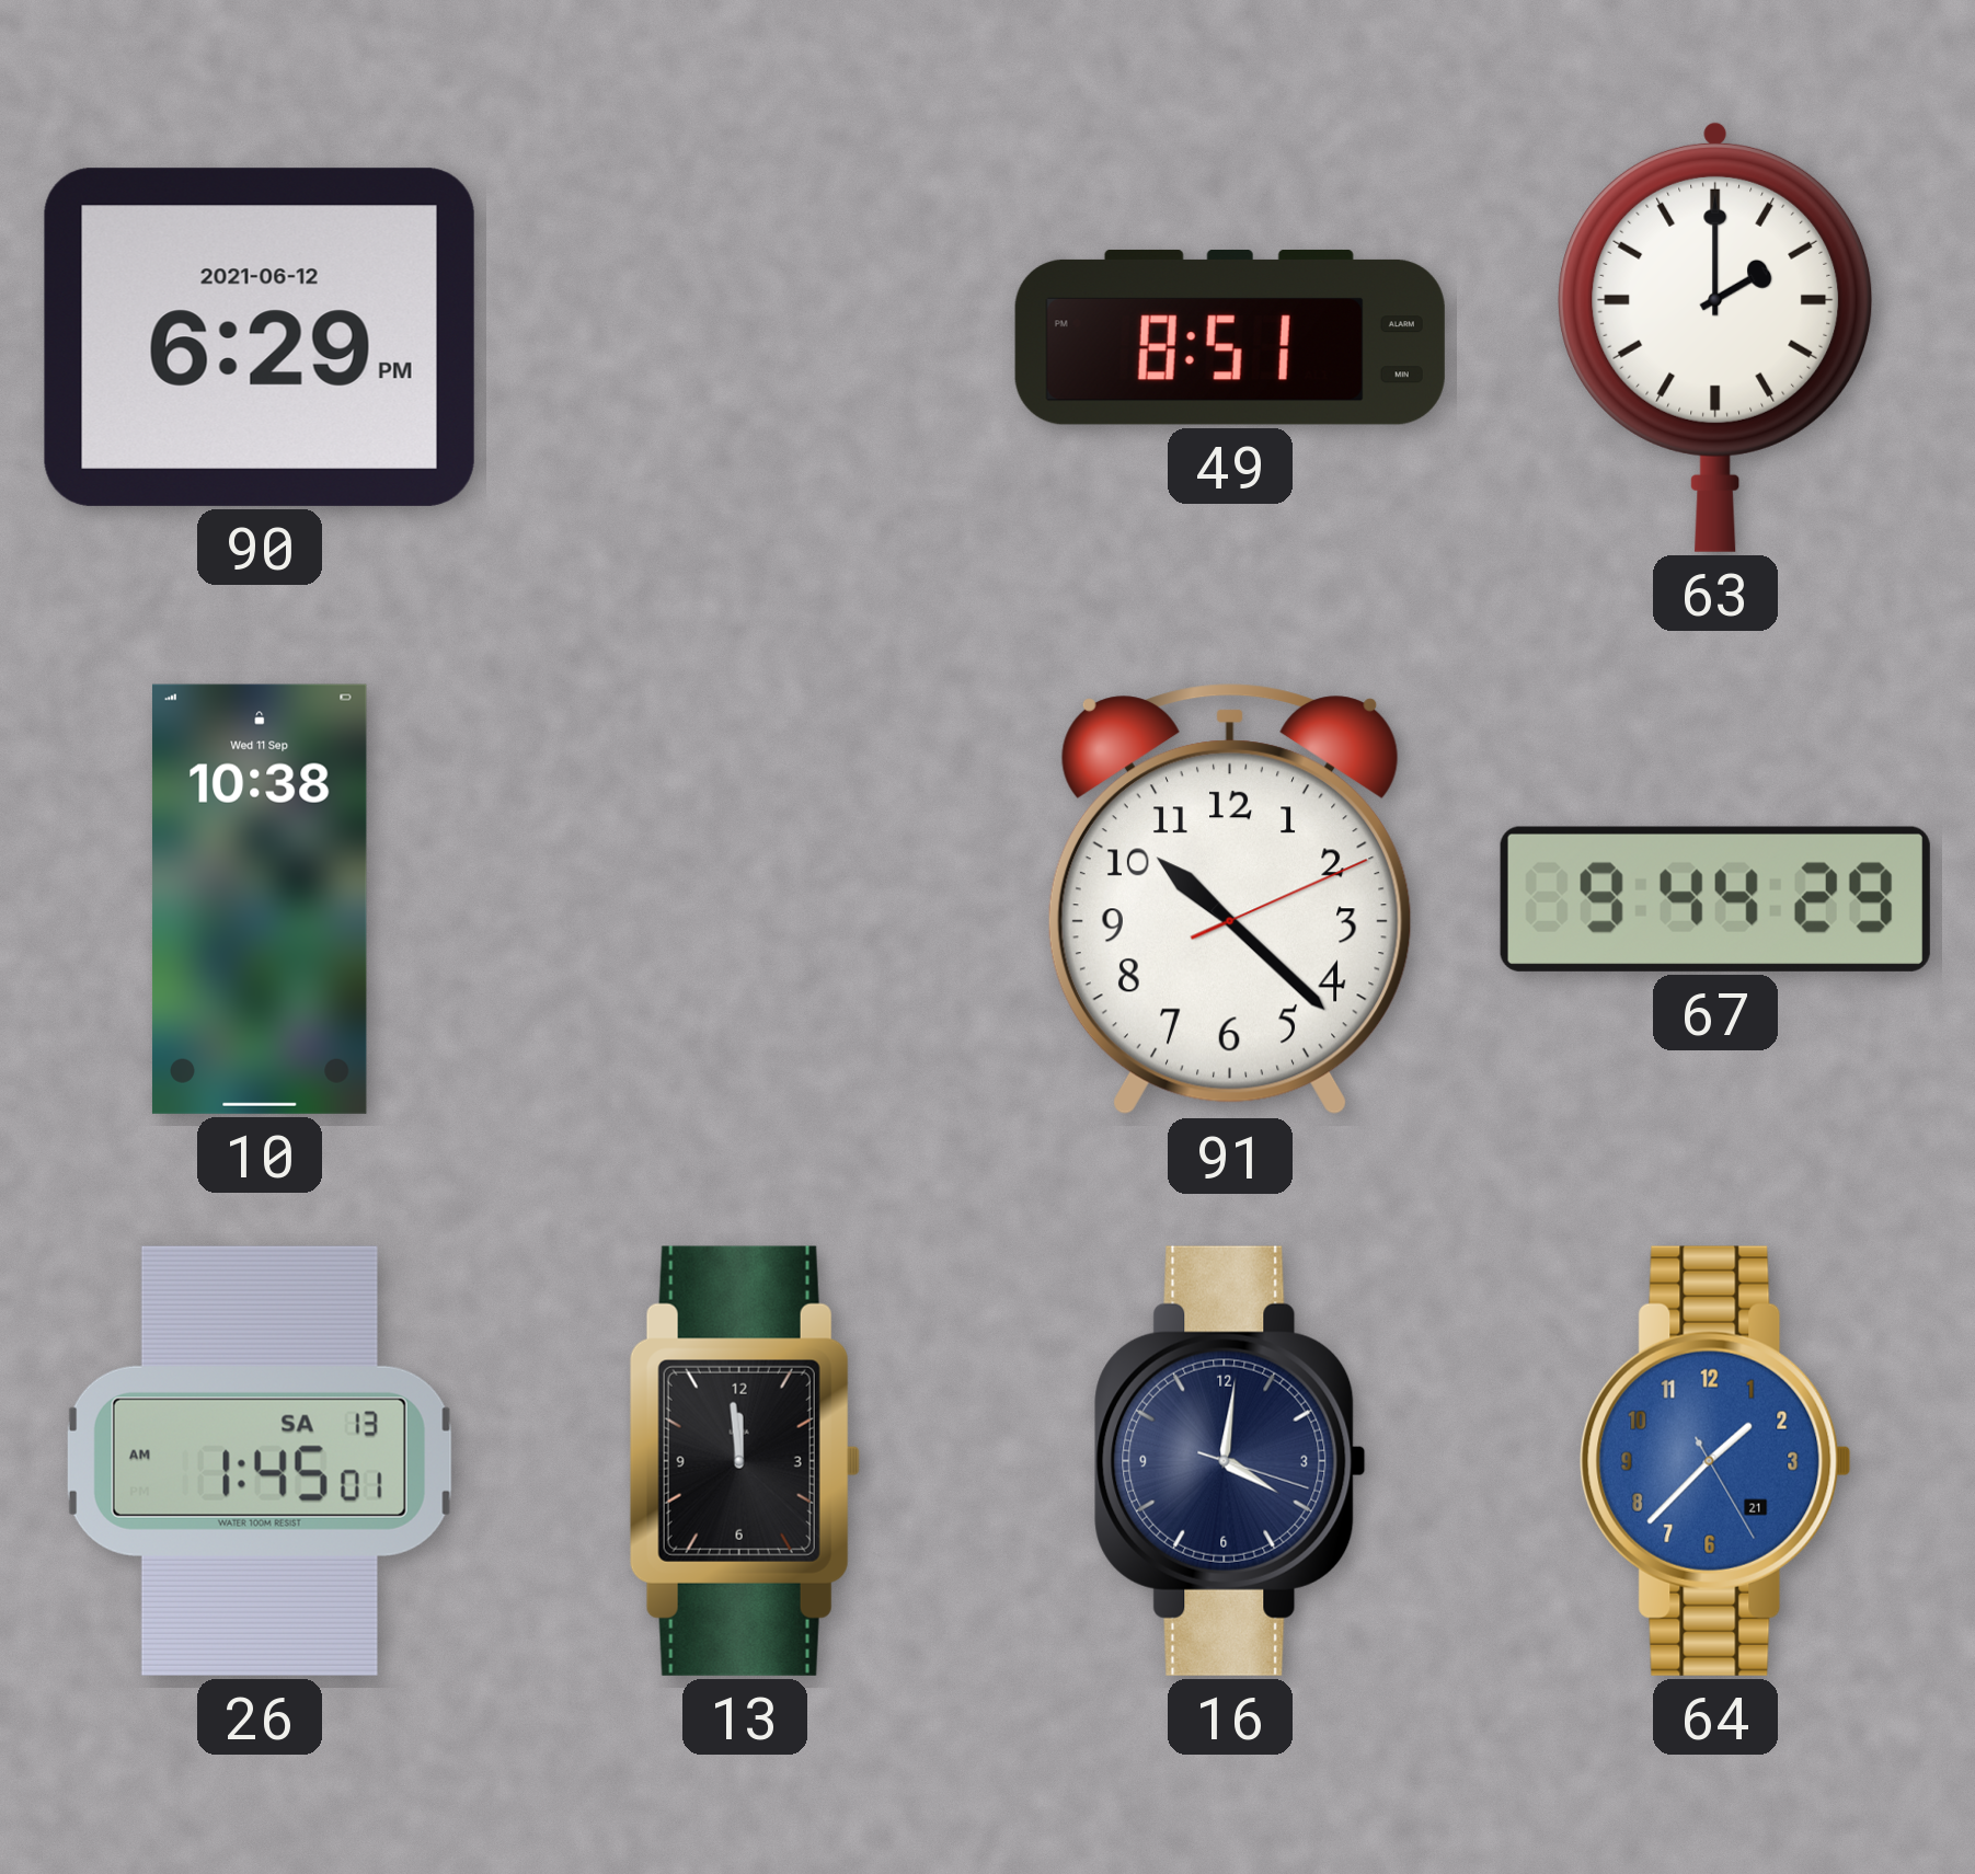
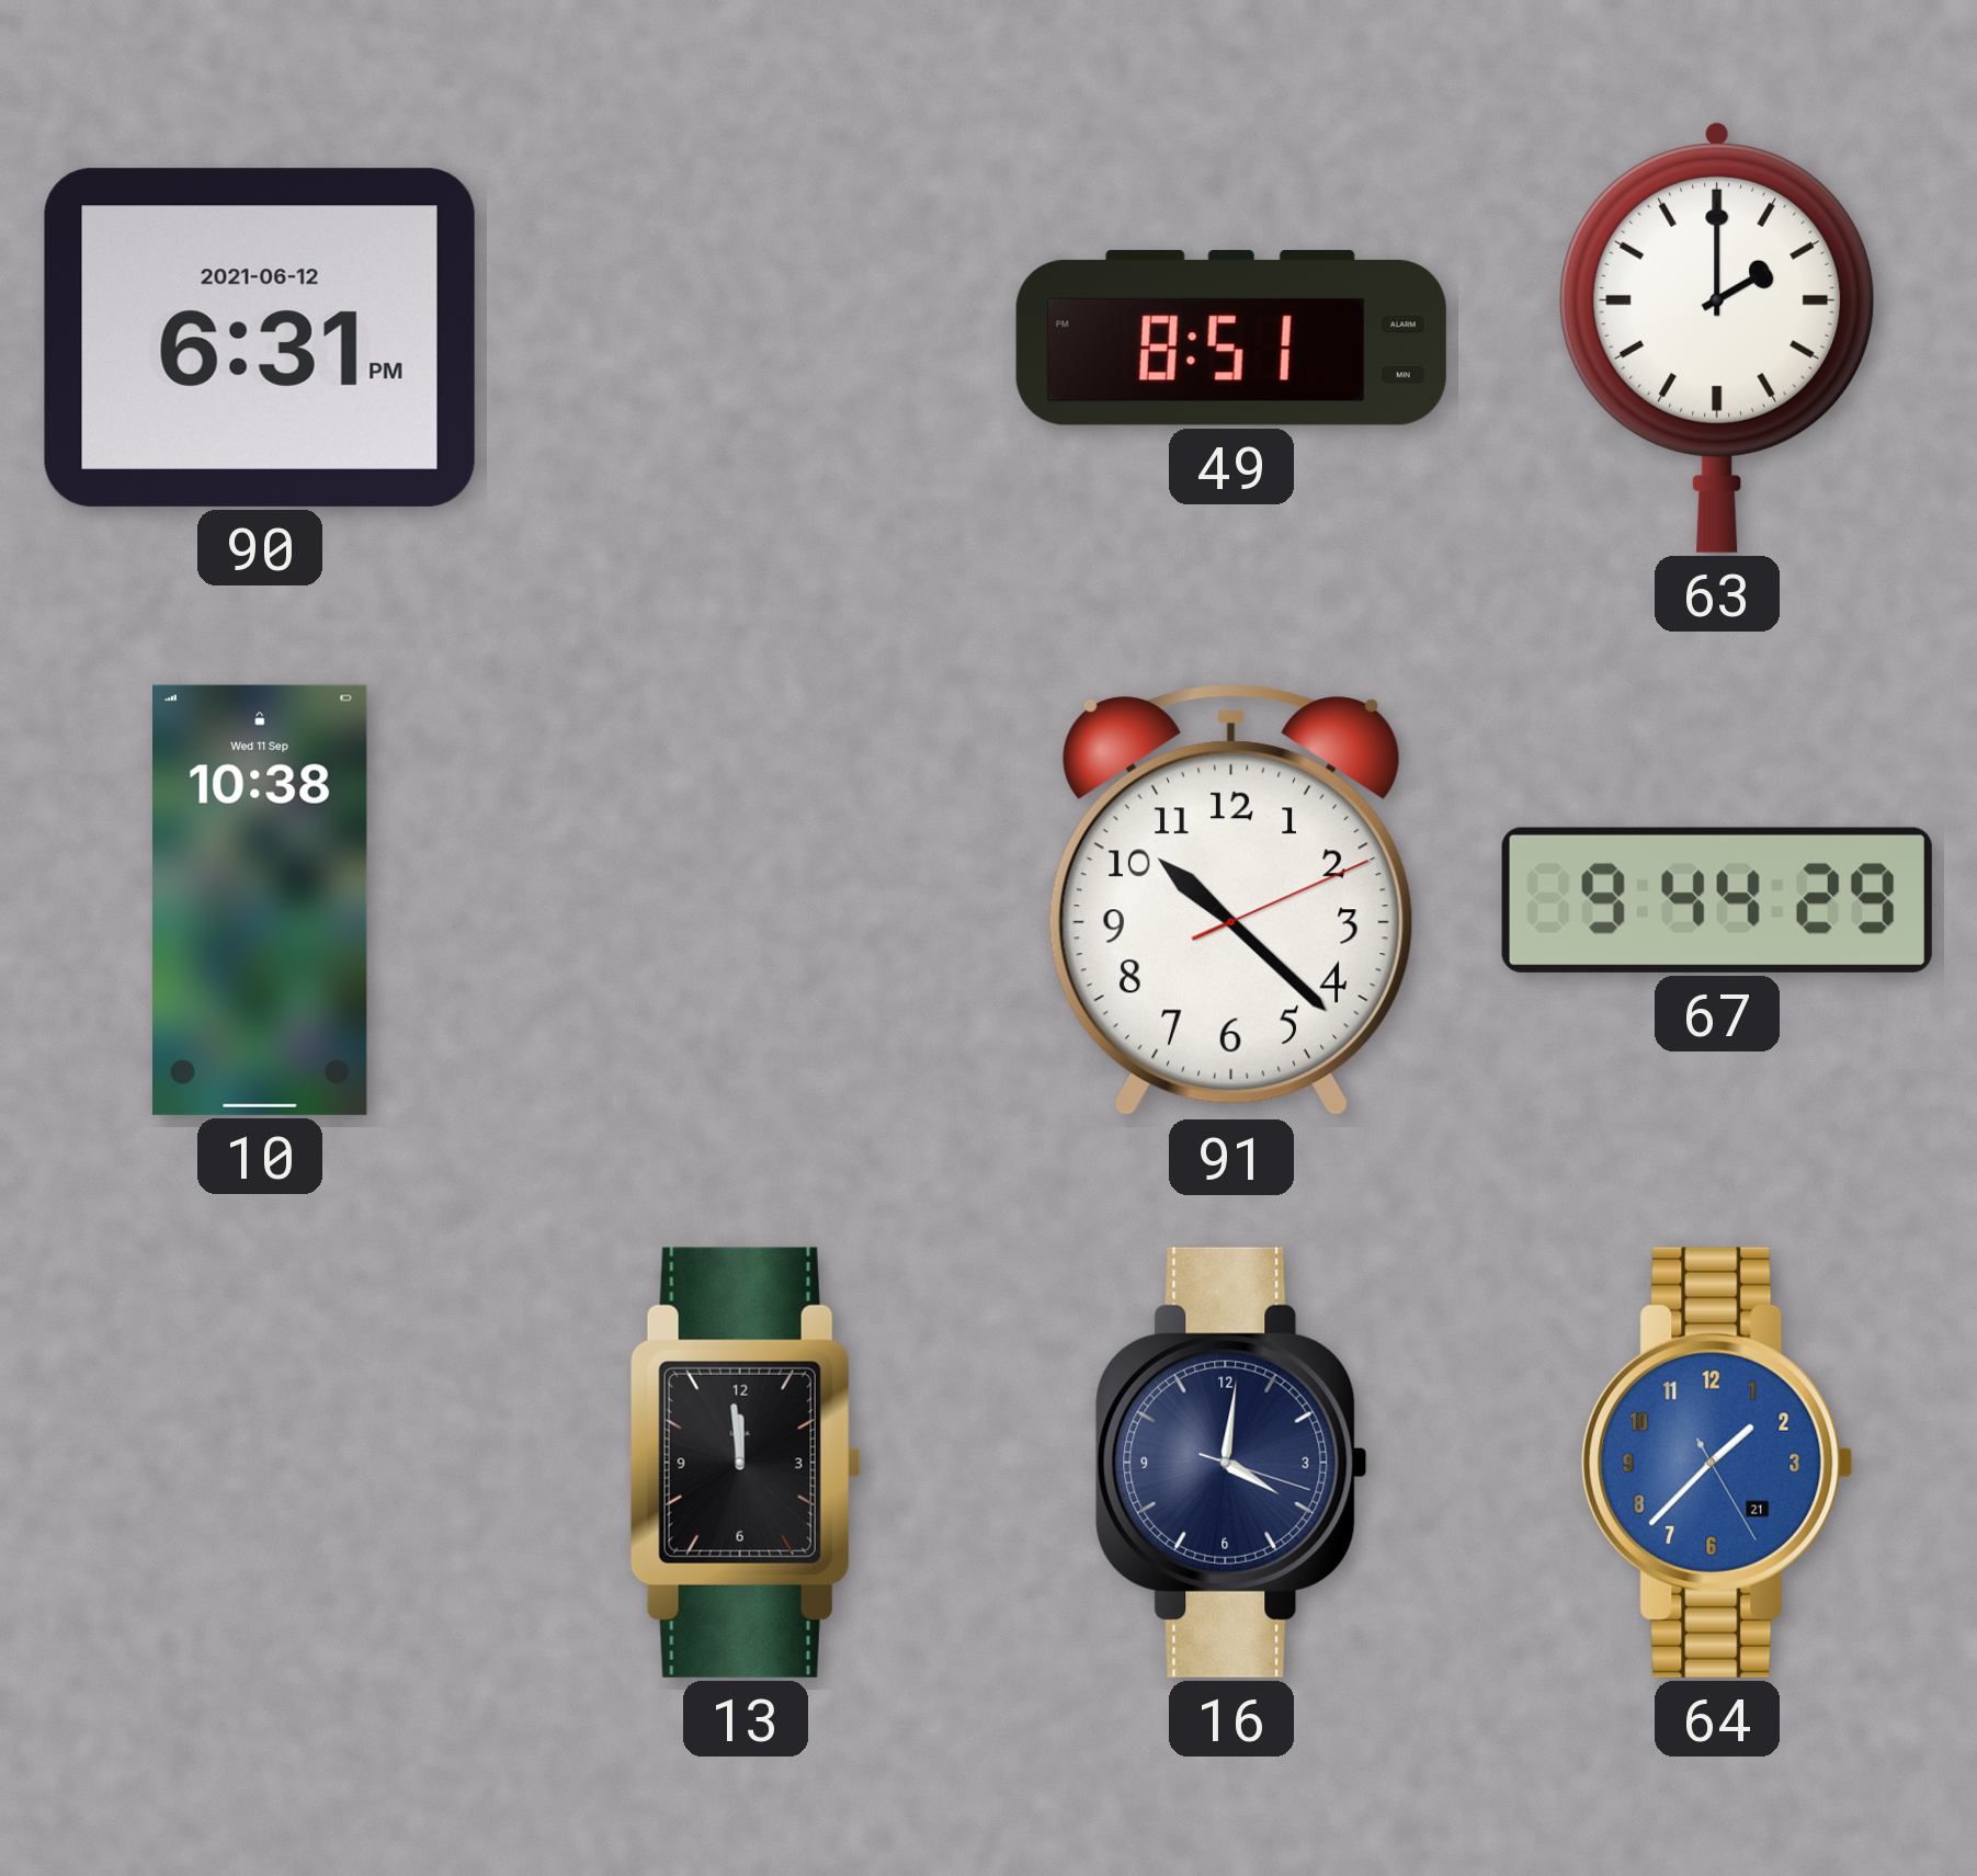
90: 6:29 -> 6:31
26: 1:45 -> none
